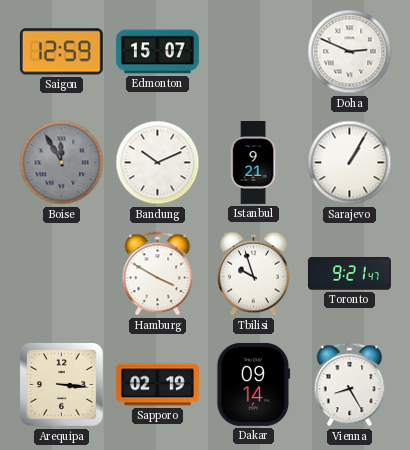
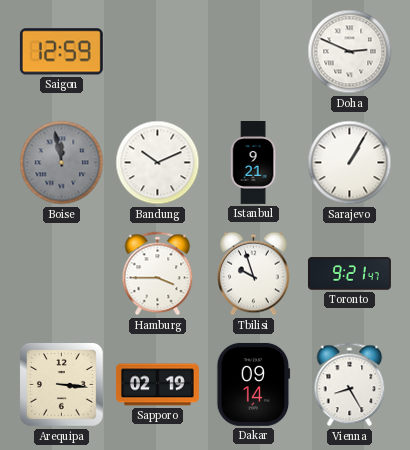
Edmonton: 15:07 -> none
Boise: 11:55 -> 11:58
Hamburg: 3:50 -> 3:45
